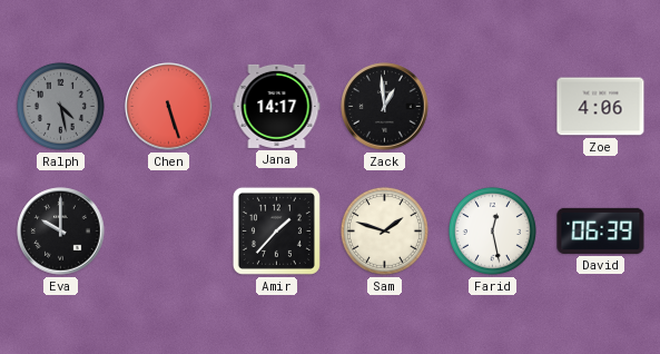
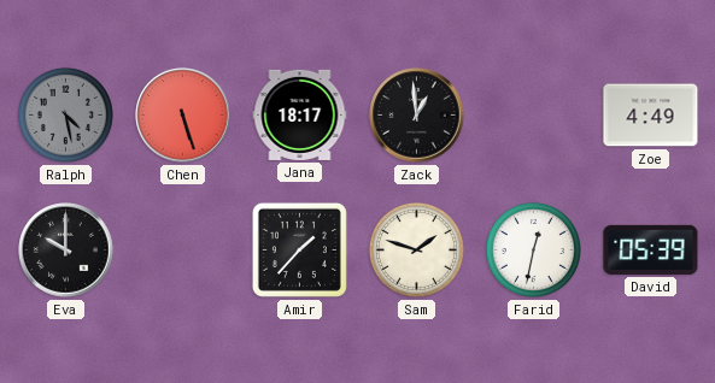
Jana: 14:17 -> 18:17
Zoe: 4:06 -> 4:49
Farid: 12:28 -> 12:32
David: 06:39 -> 05:39
